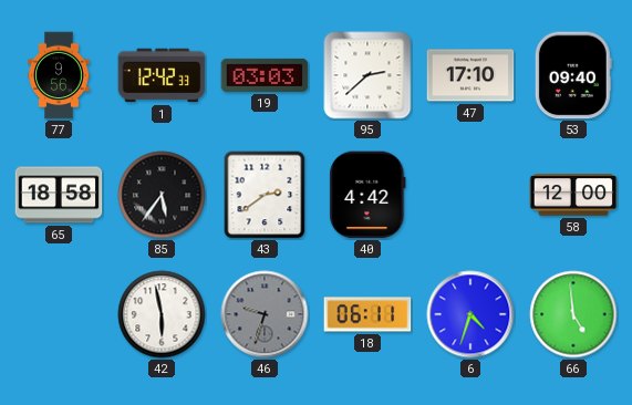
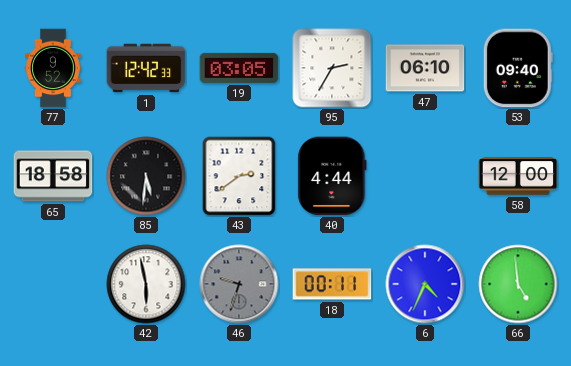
77: 9:56 -> 9:52
19: 03:03 -> 03:05
95: 2:38 -> 2:35
47: 17:10 -> 06:10
85: 5:36 -> 5:31
40: 4:42 -> 4:44
18: 06:11 -> 00:11
6: 4:33 -> 4:34
